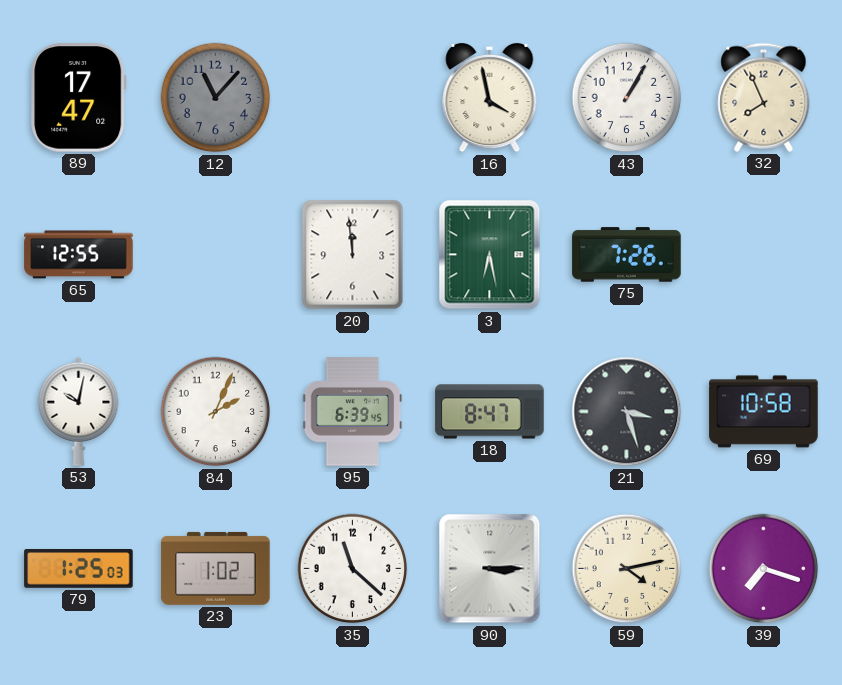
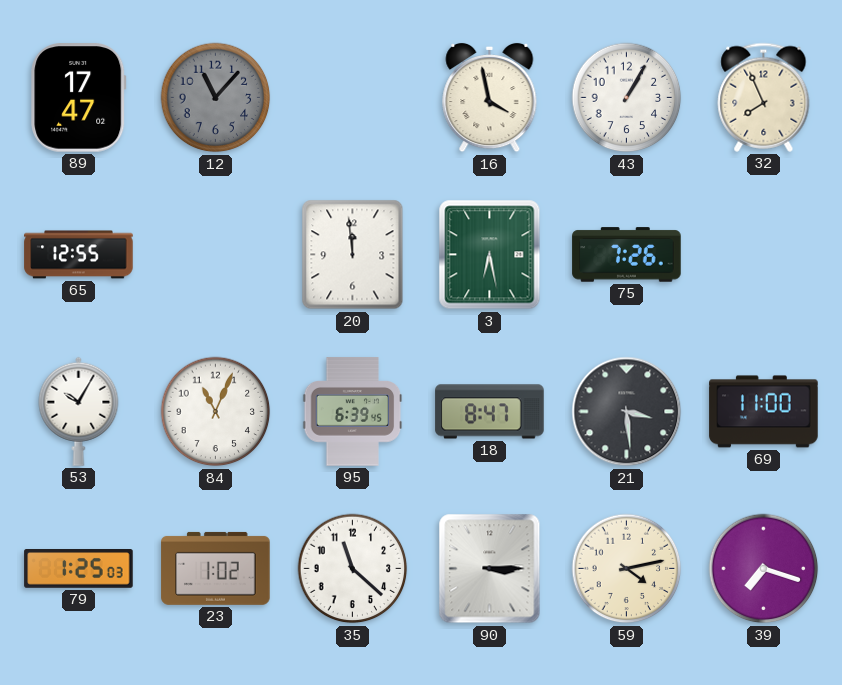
53: 10:02 -> 10:05
84: 2:04 -> 11:04
21: 3:27 -> 3:29
69: 10:58 -> 11:00
